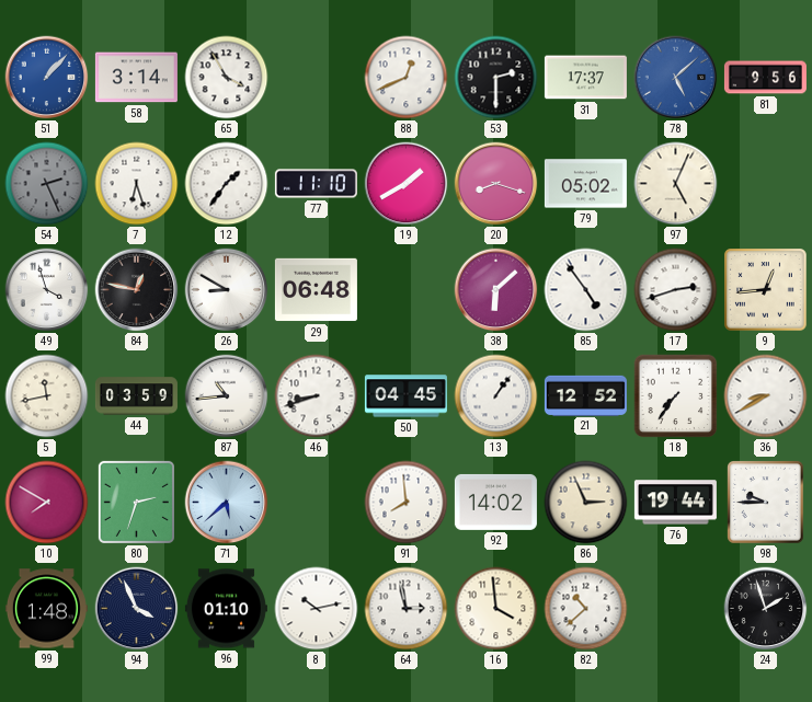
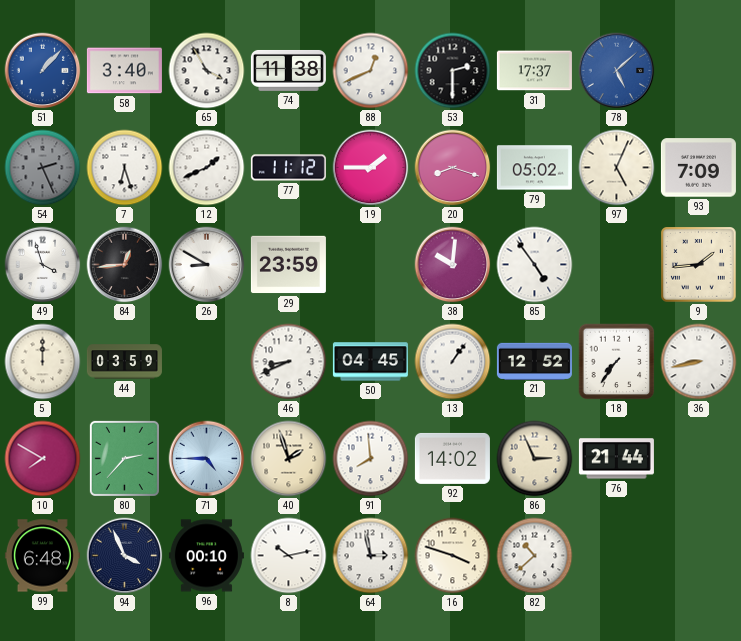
58: 3:14 -> 3:40
74: none -> 11:38
81: 9:56 -> none
12: 1:36 -> 1:41
77: 11:10 -> 11:12
19: 1:40 -> 1:45
93: none -> 7:09
84: 12:47 -> 12:44
29: 06:48 -> 23:59
38: 6:08 -> 10:01
17: 2:42 -> none
9: 12:44 -> 1:44
5: 11:43 -> 12:00
87: 10:44 -> none
46: 8:42 -> 8:41
36: 8:40 -> 8:43
80: 2:33 -> 2:37
71: 5:38 -> 4:45
40: none -> 1:57
76: 19:44 -> 21:44
98: 9:45 -> none
99: 1:48 -> 6:48
96: 01:10 -> 00:10
16: 3:59 -> 3:48
24: 1:57 -> none
